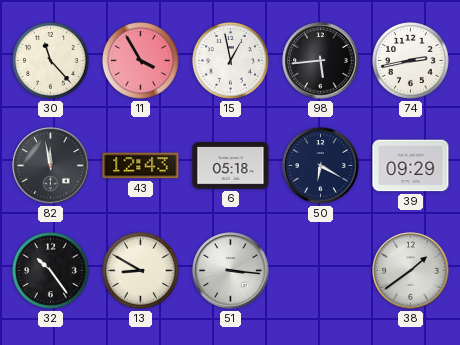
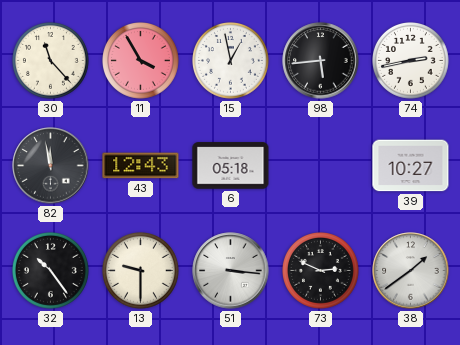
50: 6:20 -> none
39: 09:29 -> 10:27
13: 8:50 -> 9:30
73: none -> 2:49
